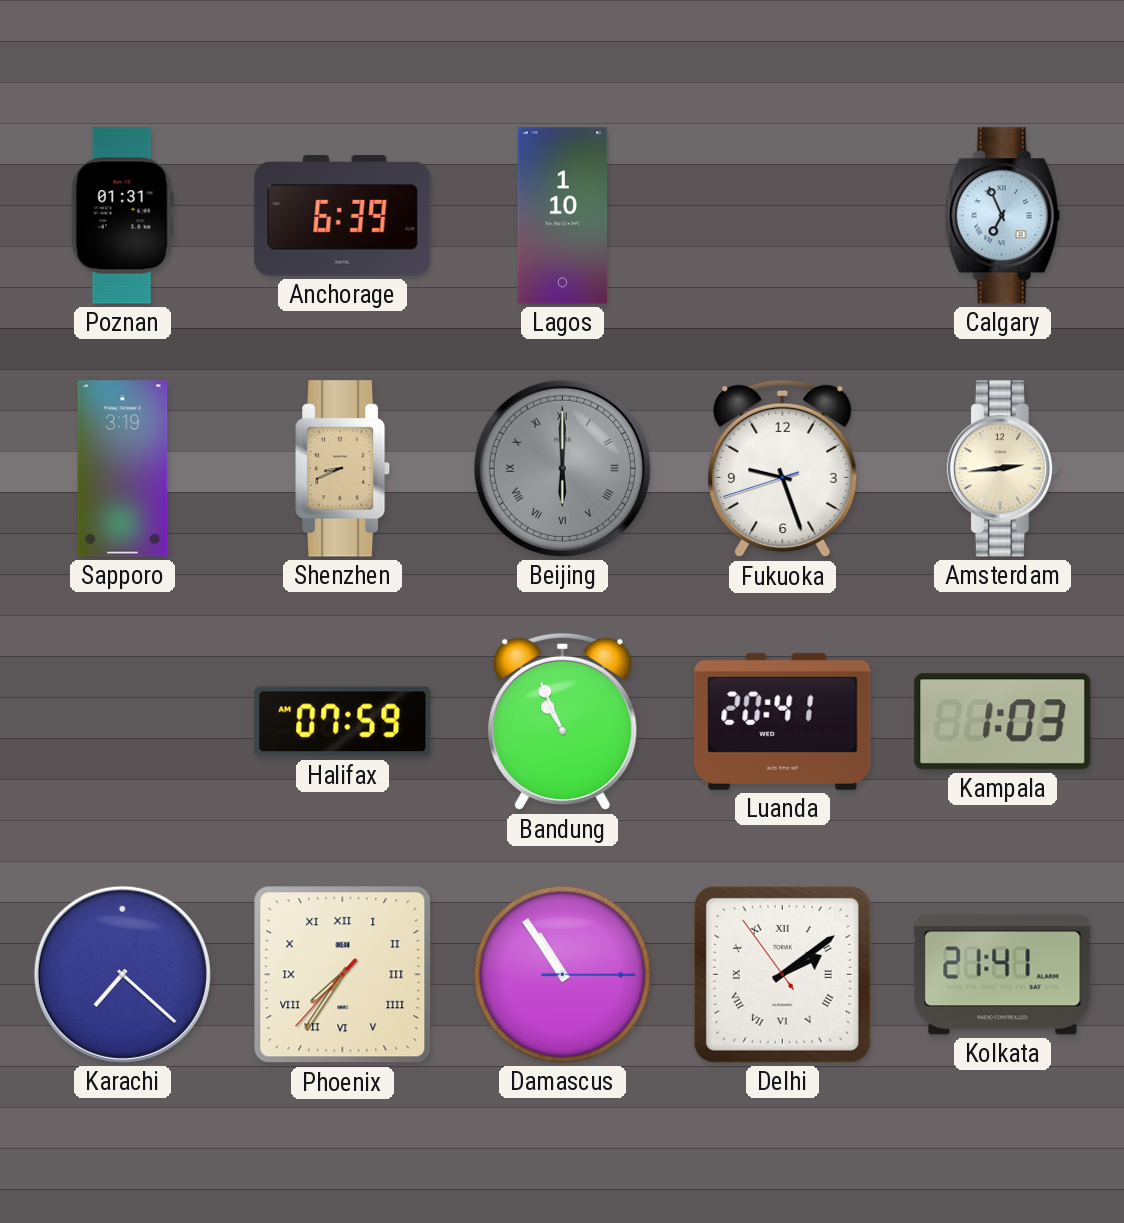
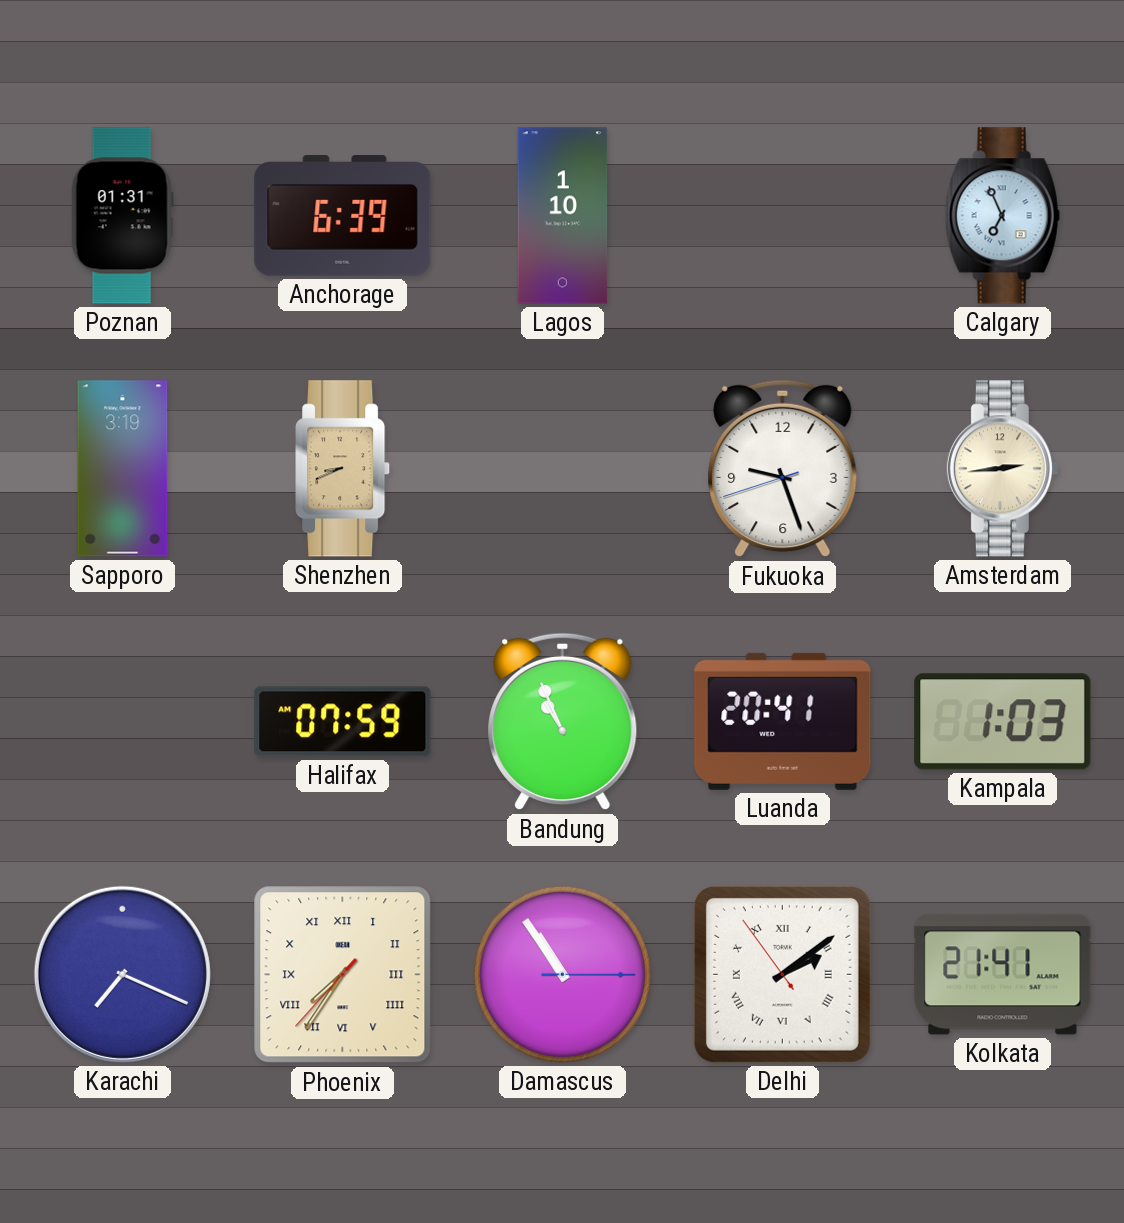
Beijing: 6:00 -> none
Karachi: 7:22 -> 7:19
